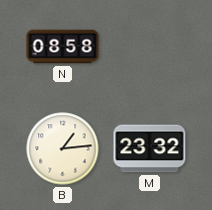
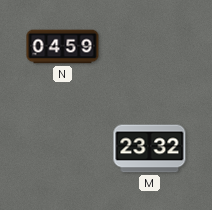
N: 08:58 -> 04:59
B: 1:14 -> none
